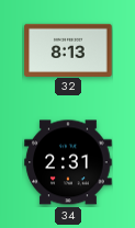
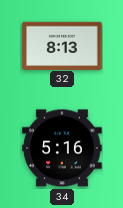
34: 2:31 -> 5:16
